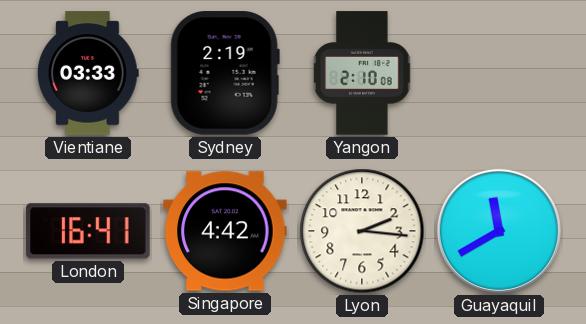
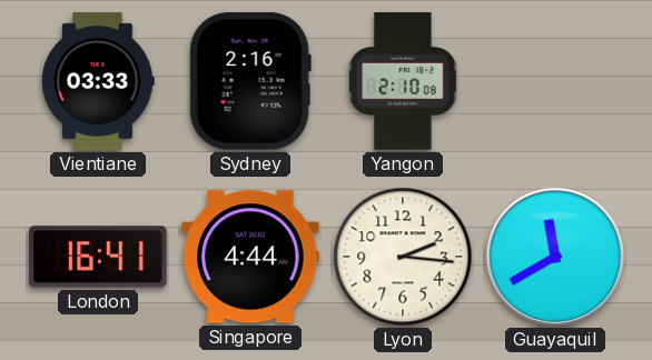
Sydney: 2:19 -> 2:16
Singapore: 4:42 -> 4:44
